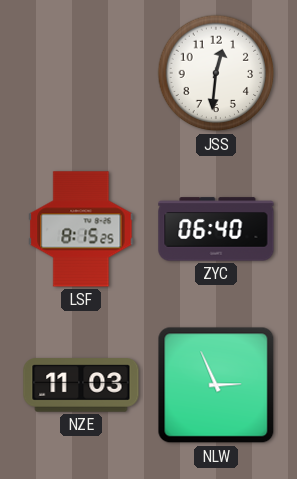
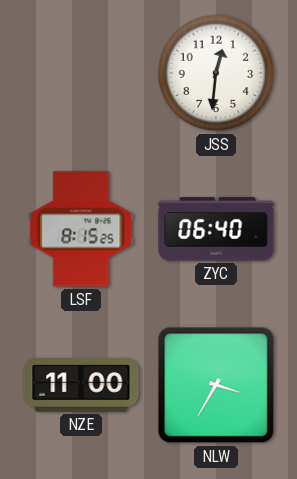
NZE: 11:03 -> 11:00
NLW: 2:56 -> 3:35
